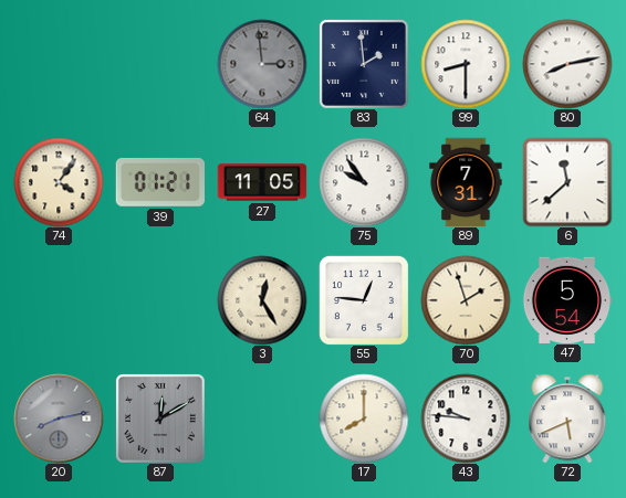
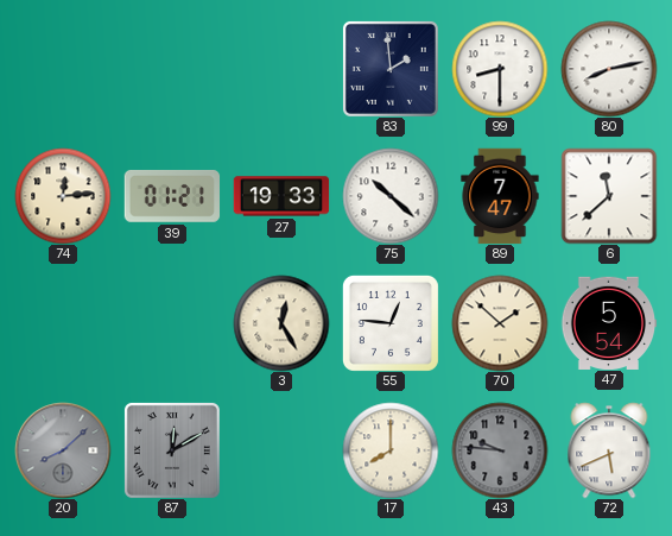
64: 2:59 -> none
74: 4:06 -> 12:14
27: 11:05 -> 19:33
75: 9:54 -> 10:22
89: 7:31 -> 7:47
70: 1:57 -> 1:52
20: 8:13 -> 8:08
43 dial: white -> grey
